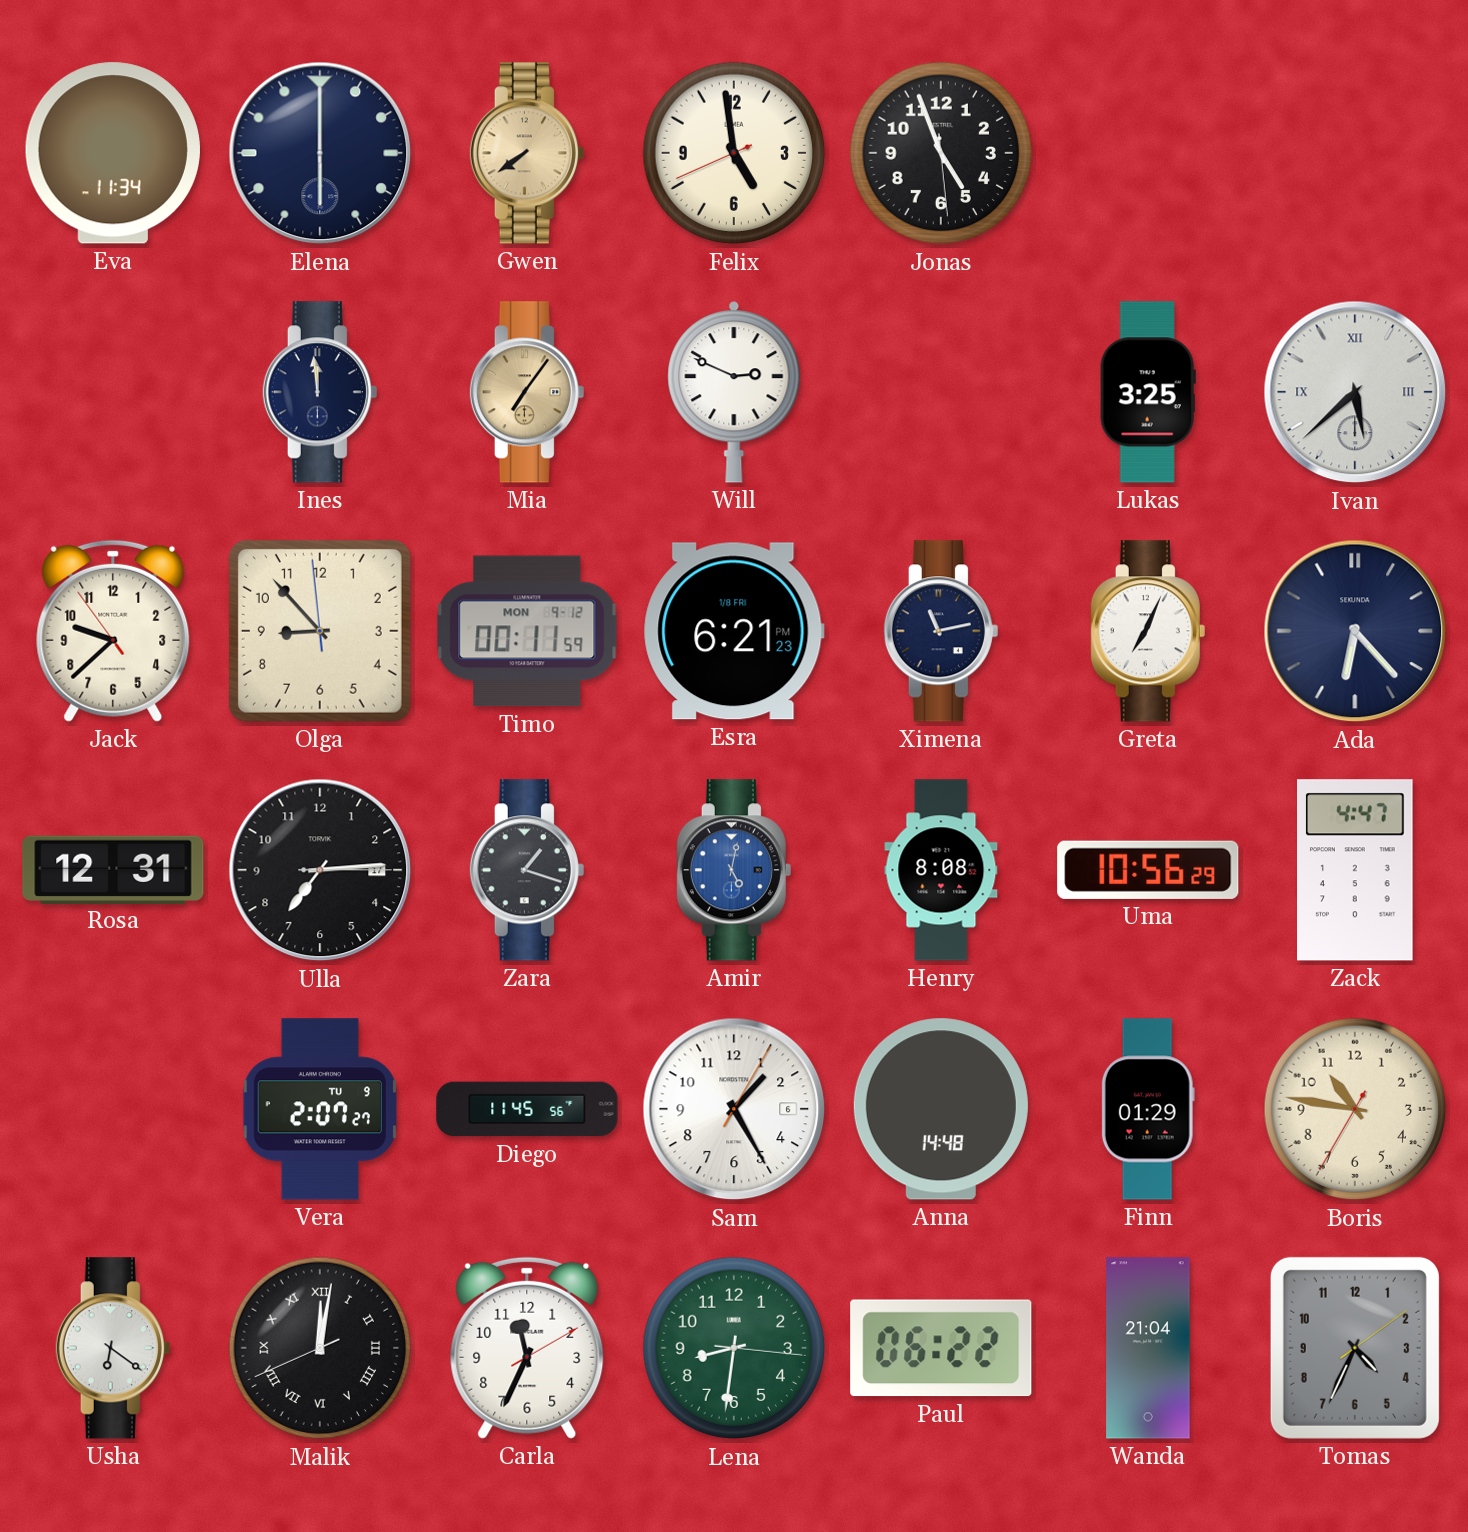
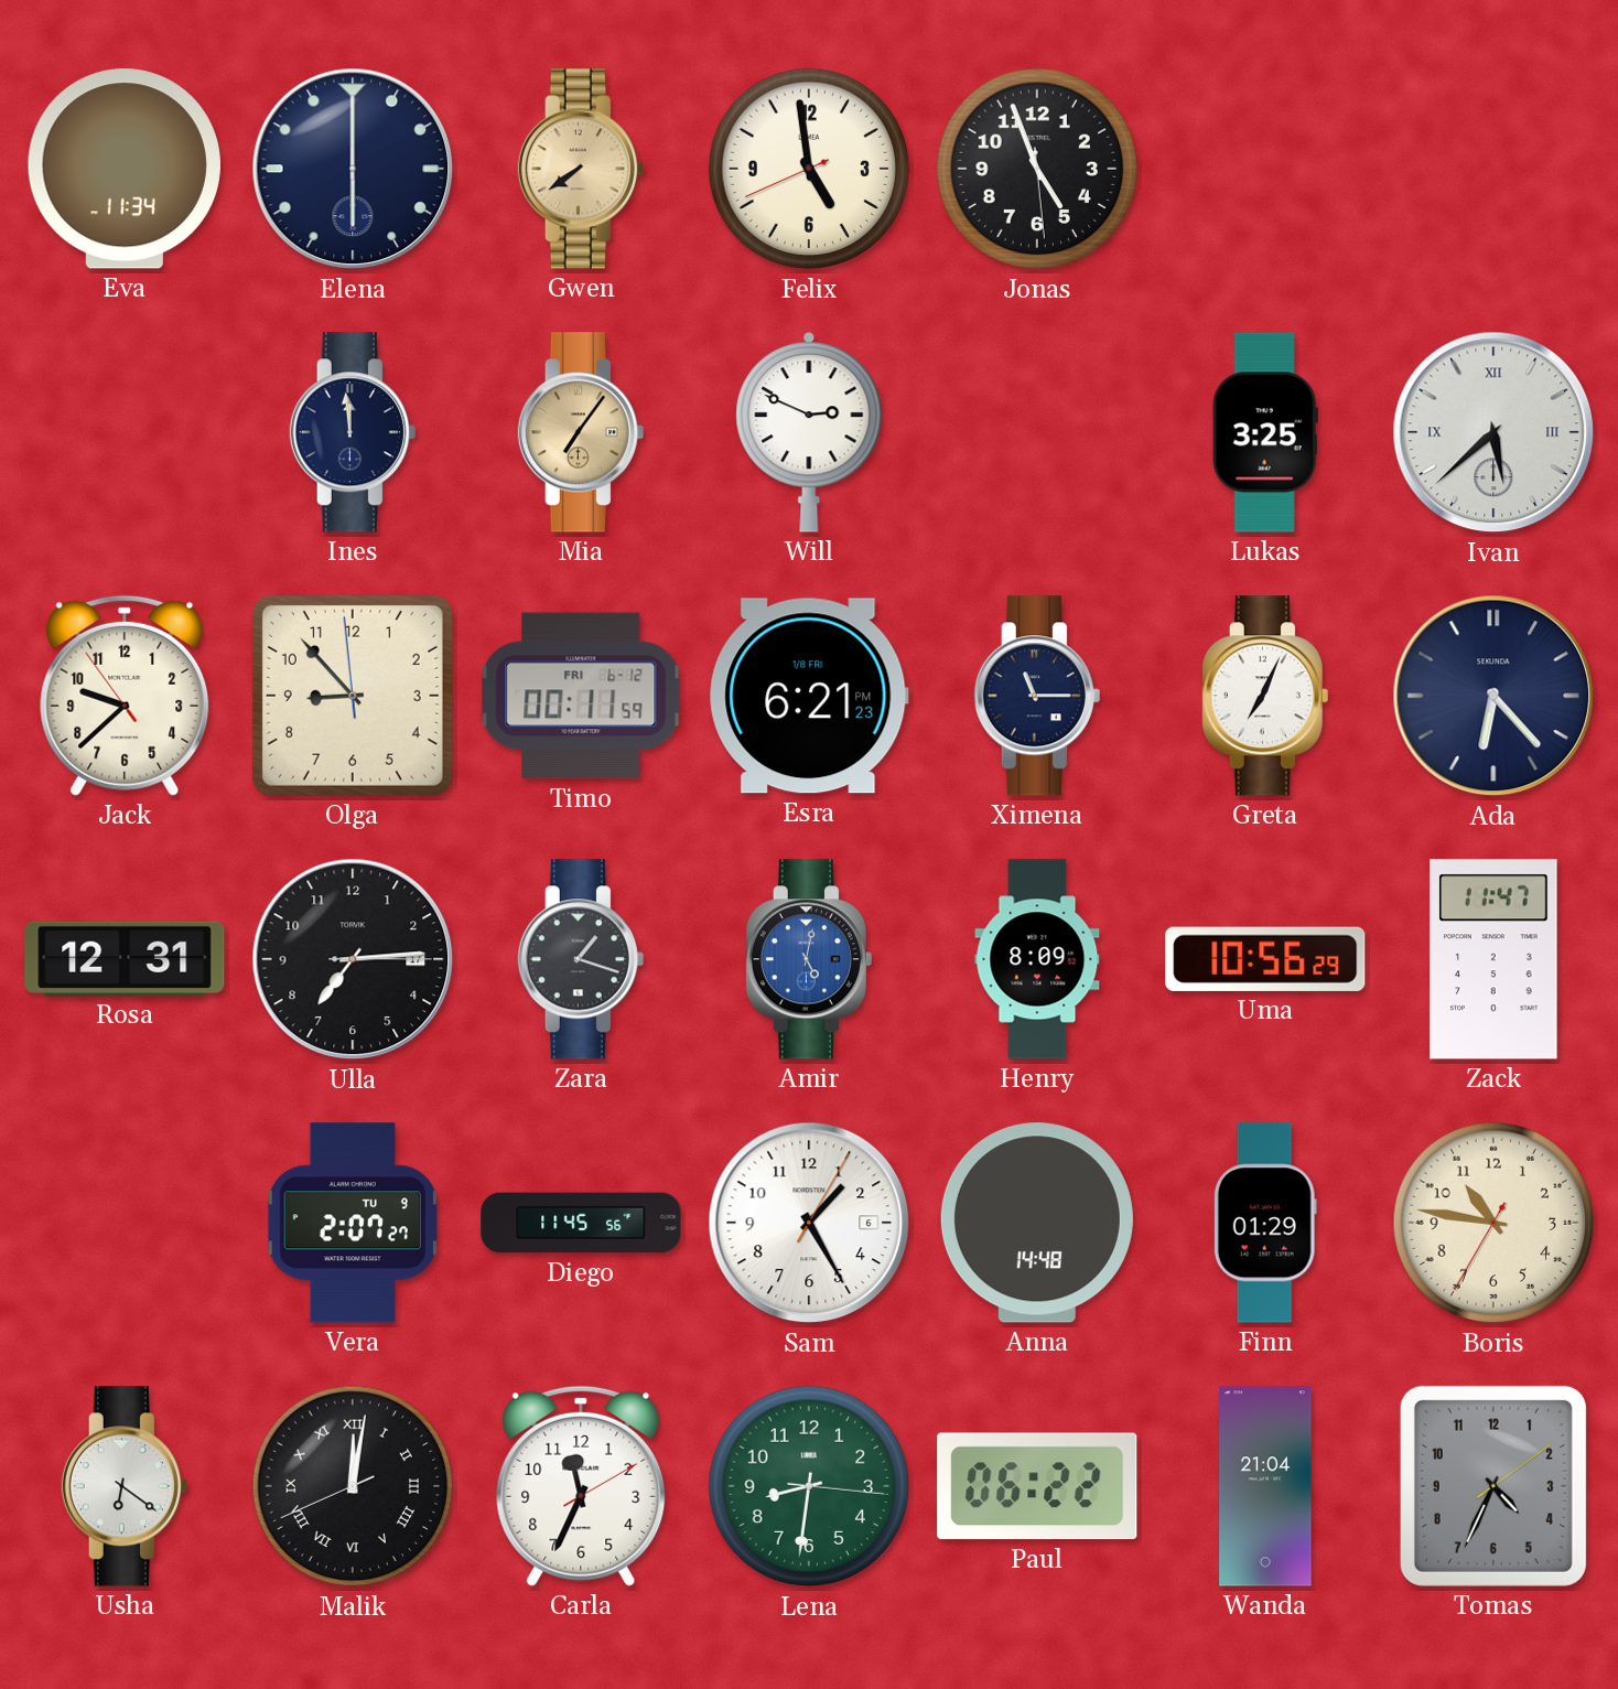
Timo date: MON 9-12 -> FRI 6-12
Ximena: 11:13 -> 11:15
Henry: 8:08 -> 8:09
Zack: 4:47 -> 11:47
